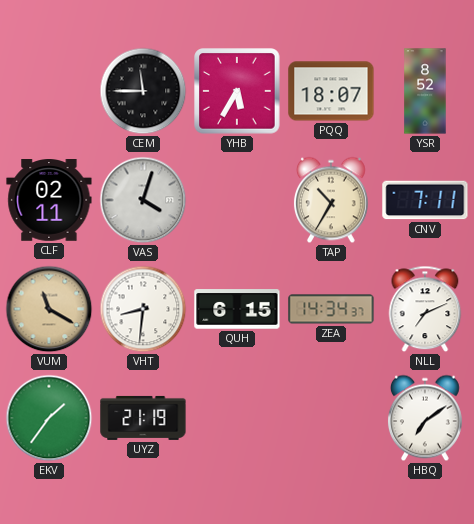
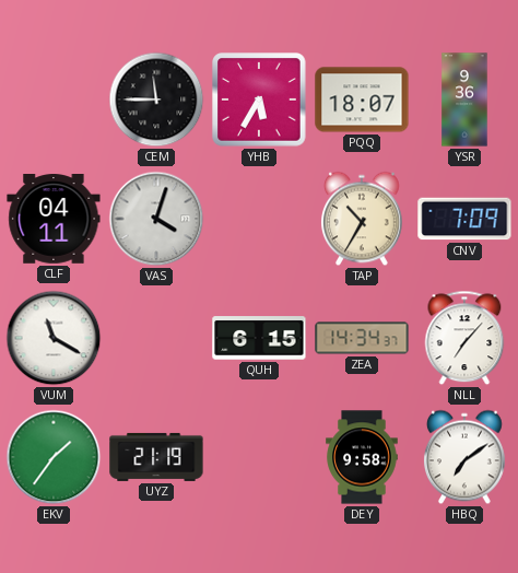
YSR: 8:52 -> 9:36
CLF: 02:11 -> 04:11
CNV: 7:11 -> 7:09
VUM dial: champagne -> white
VHT: 8:31 -> none
NLL: 7:11 -> 7:07
DEY: none -> 9:58
